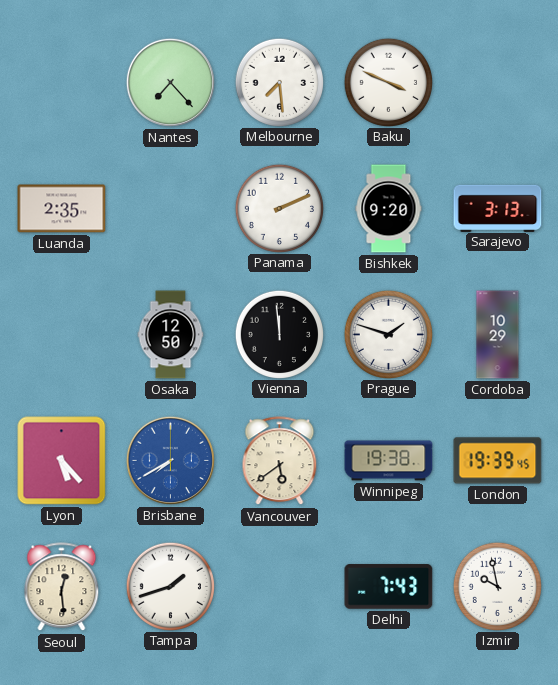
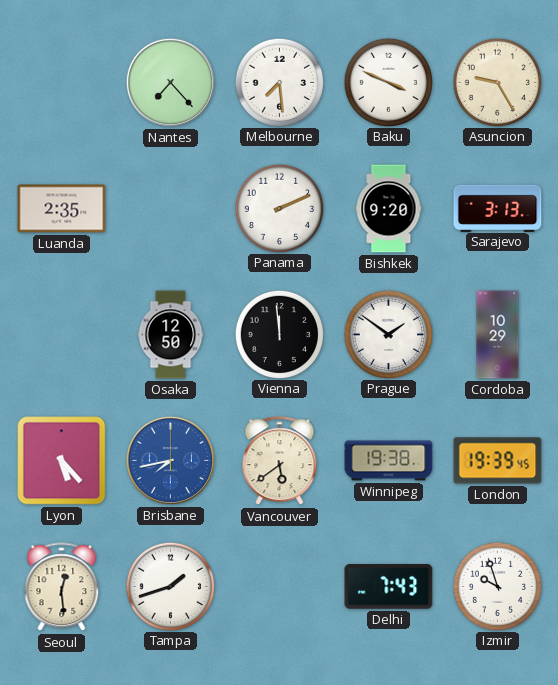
Asuncion: none -> 9:25
Prague: 1:48 -> 1:51
Brisbane: 7:40 -> 7:43
Izmir: 9:58 -> 9:57
